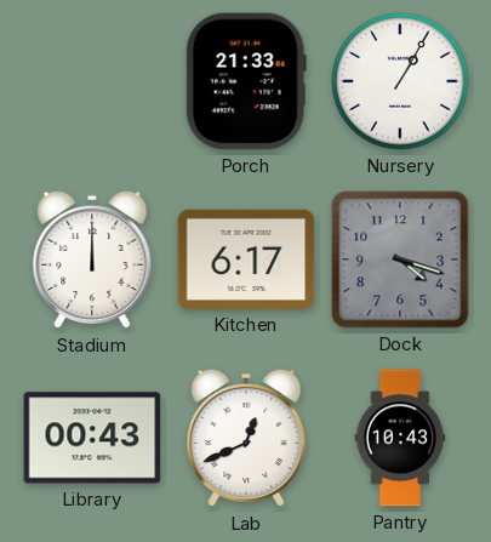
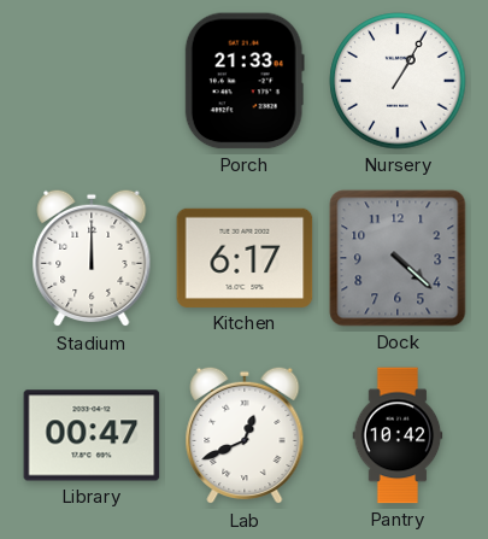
Dock: 4:18 -> 4:22
Library: 00:43 -> 00:47
Pantry: 10:43 -> 10:42
